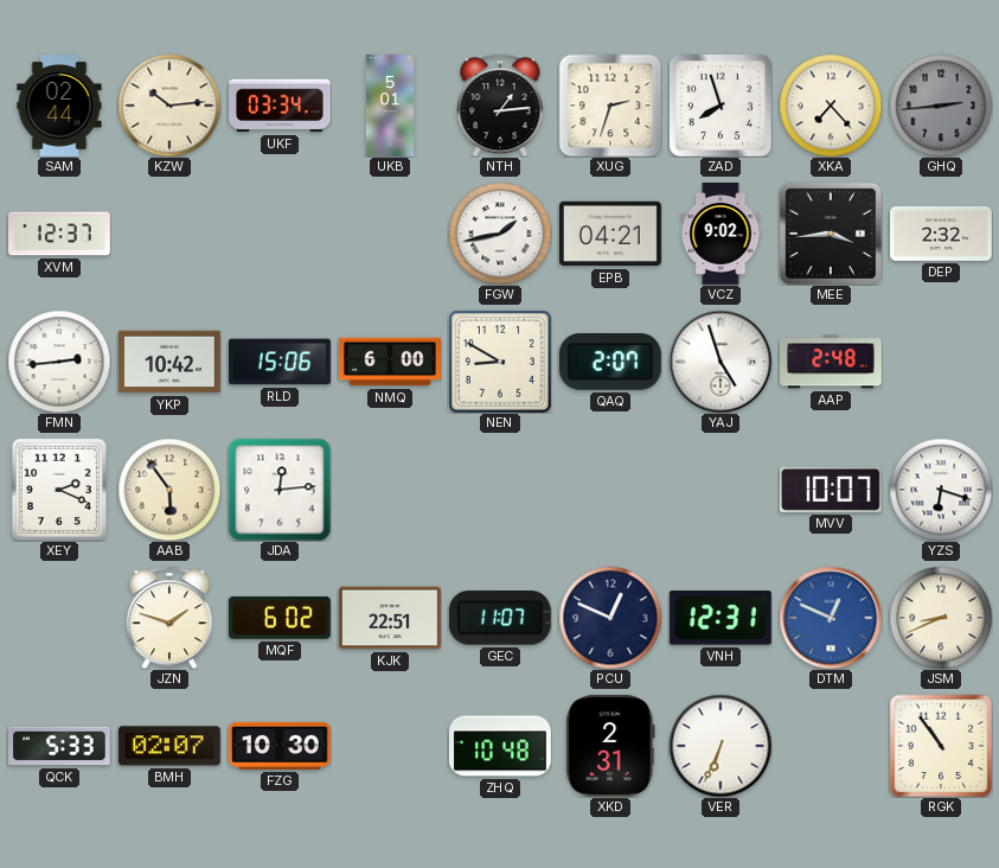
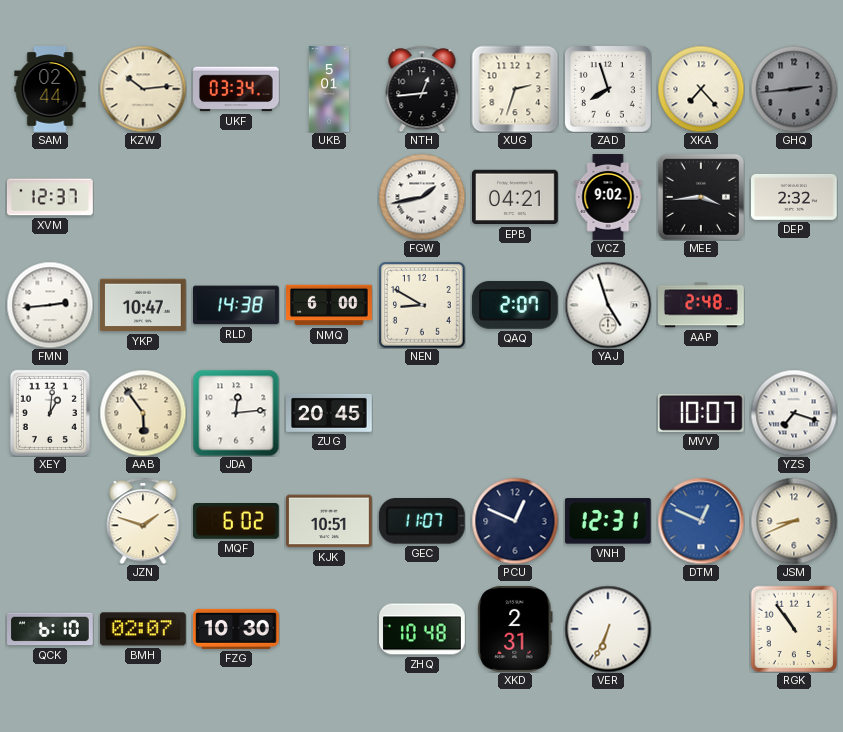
NTH: 1:14 -> 12:44
YKP: 10:42 -> 10:47
RLD: 15:06 -> 14:38
XEY: 2:19 -> 1:01
ZUG: none -> 20:45
YZS: 6:18 -> 7:18
KJK: 22:51 -> 10:51
QCK: 5:33 -> 6:10
